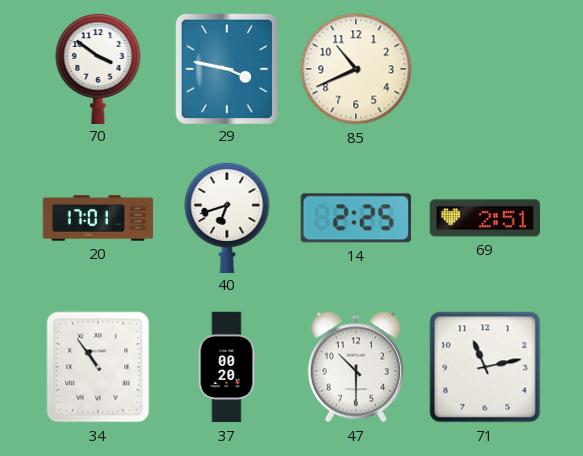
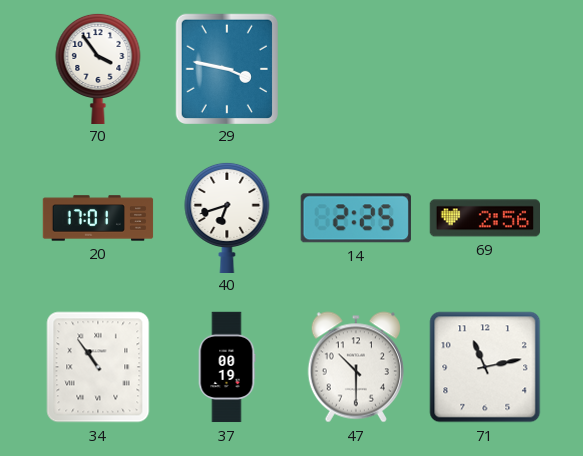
70: 3:51 -> 3:54
85: 10:41 -> none
69: 2:51 -> 2:56
37: 00:20 -> 00:19
